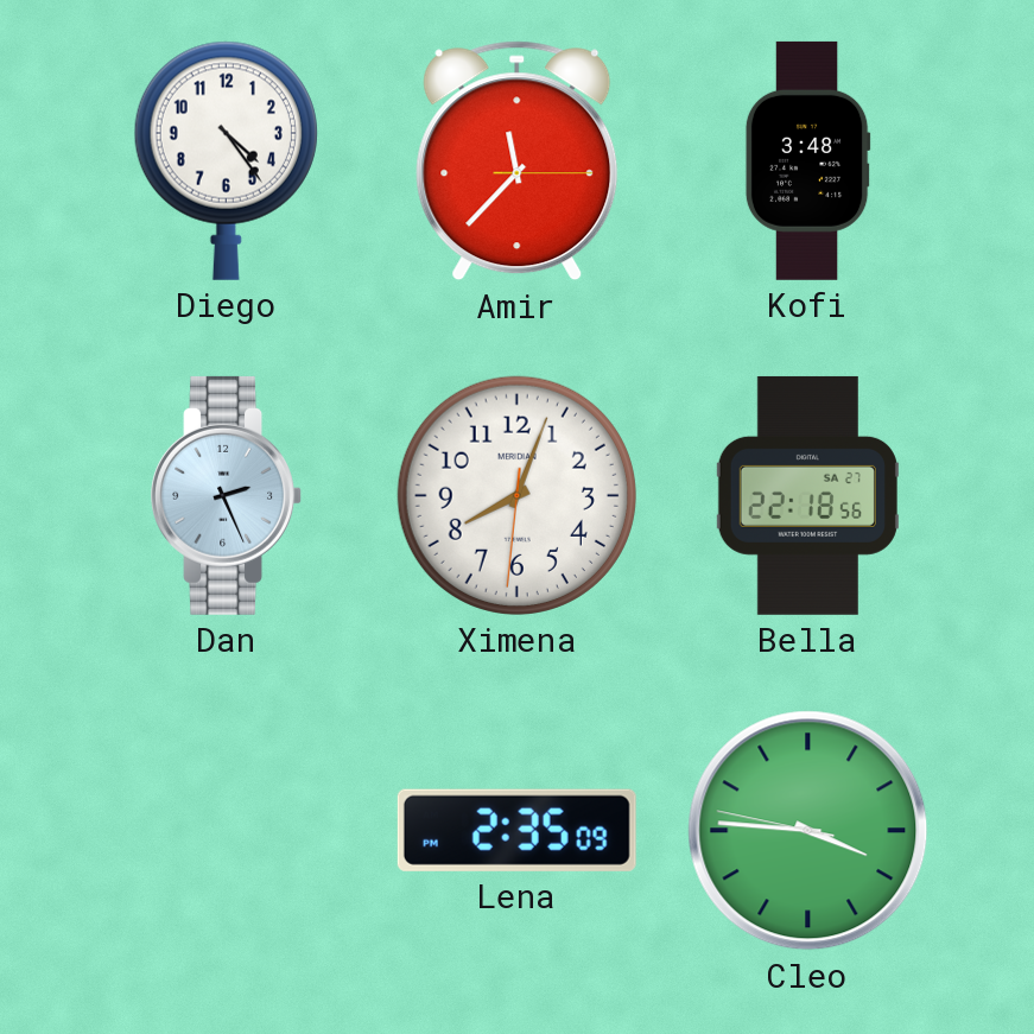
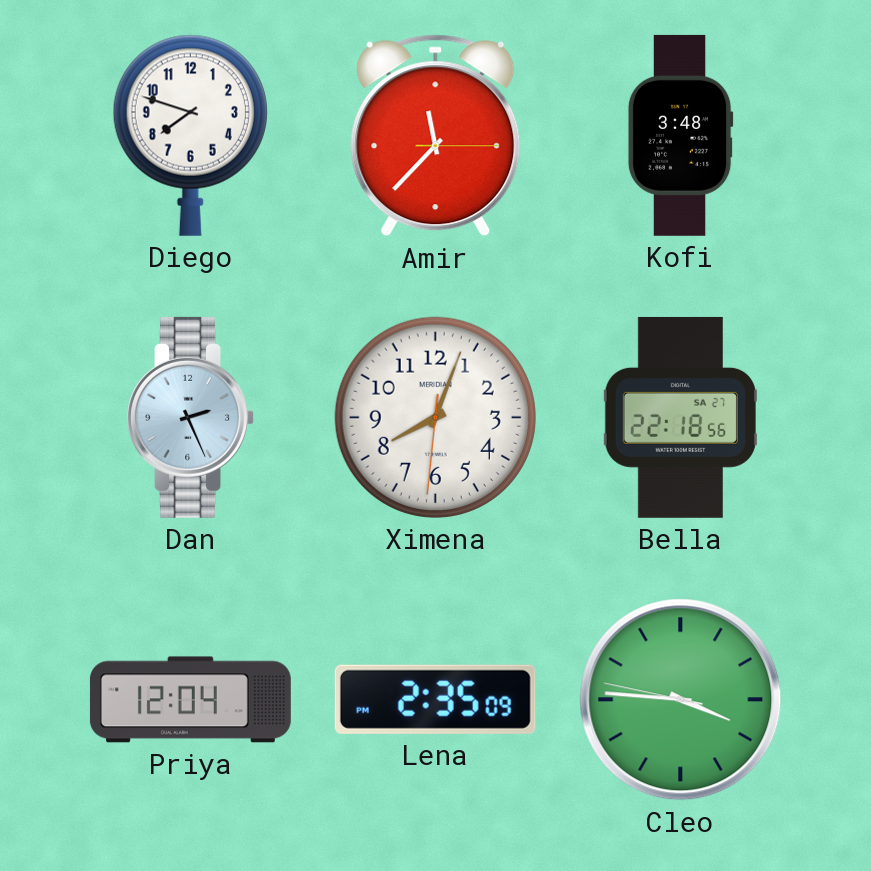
Diego: 4:24 -> 7:48
Priya: none -> 12:04
